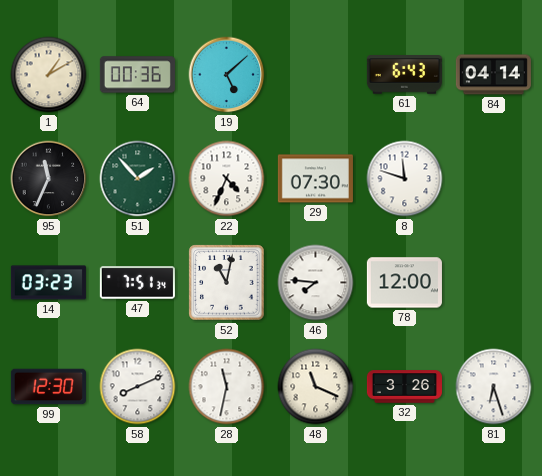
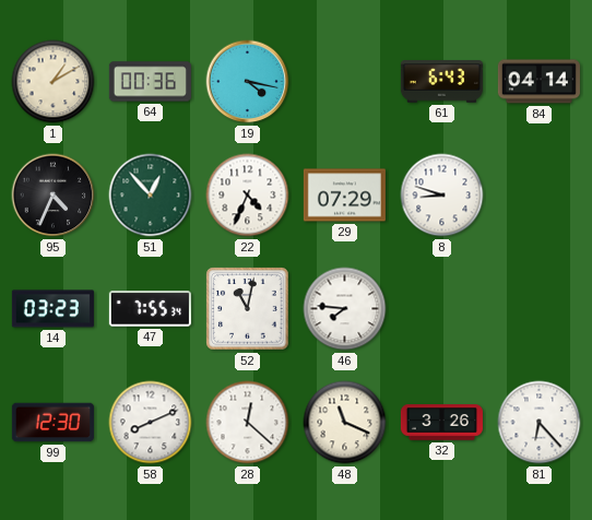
19: 5:08 -> 4:17
95: 11:34 -> 4:34
51: 1:53 -> 12:53
29: 07:30 -> 07:29
8: 11:48 -> 8:48
47: 7:51 -> 7:55
78: 12:00 -> none
28: 11:32 -> 12:22
81: 6:27 -> 6:23
